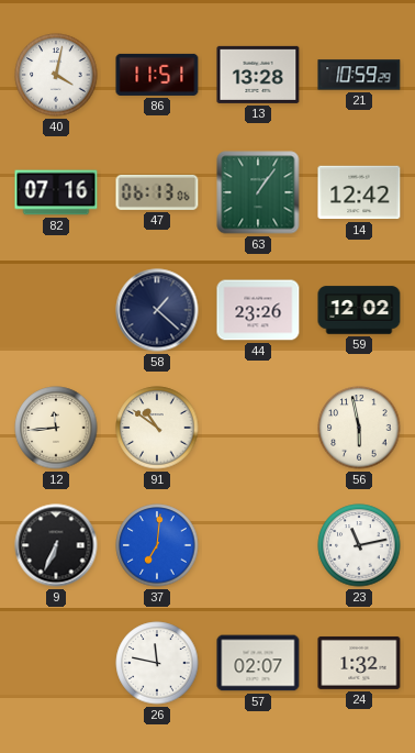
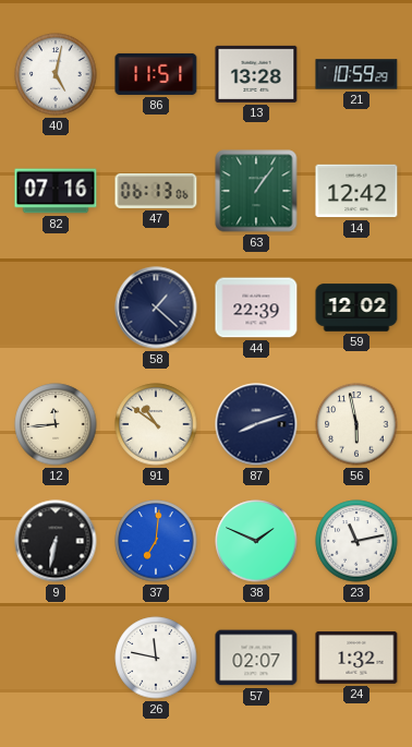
40: 4:02 -> 5:02
44: 23:26 -> 22:39
87: none -> 8:12
9: 6:34 -> 6:32
38: none -> 1:49
